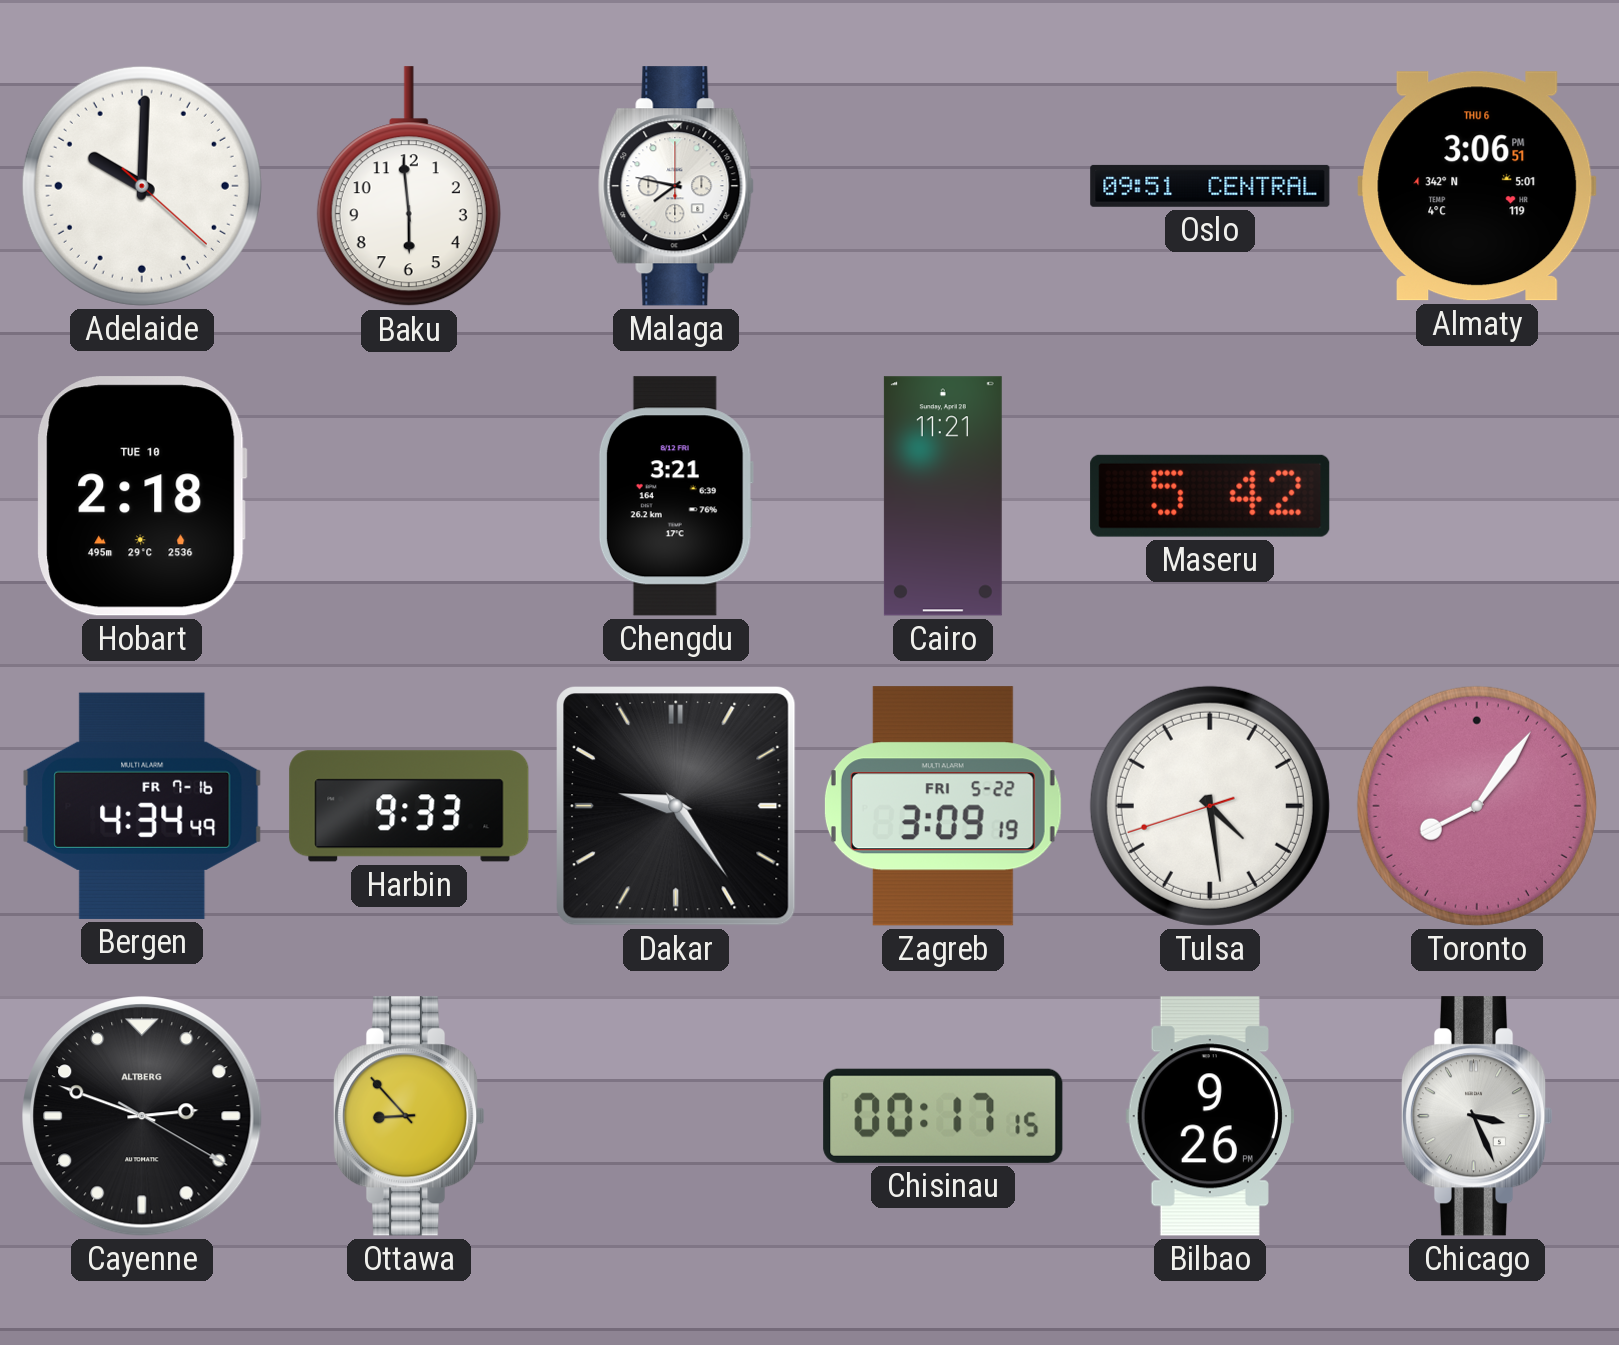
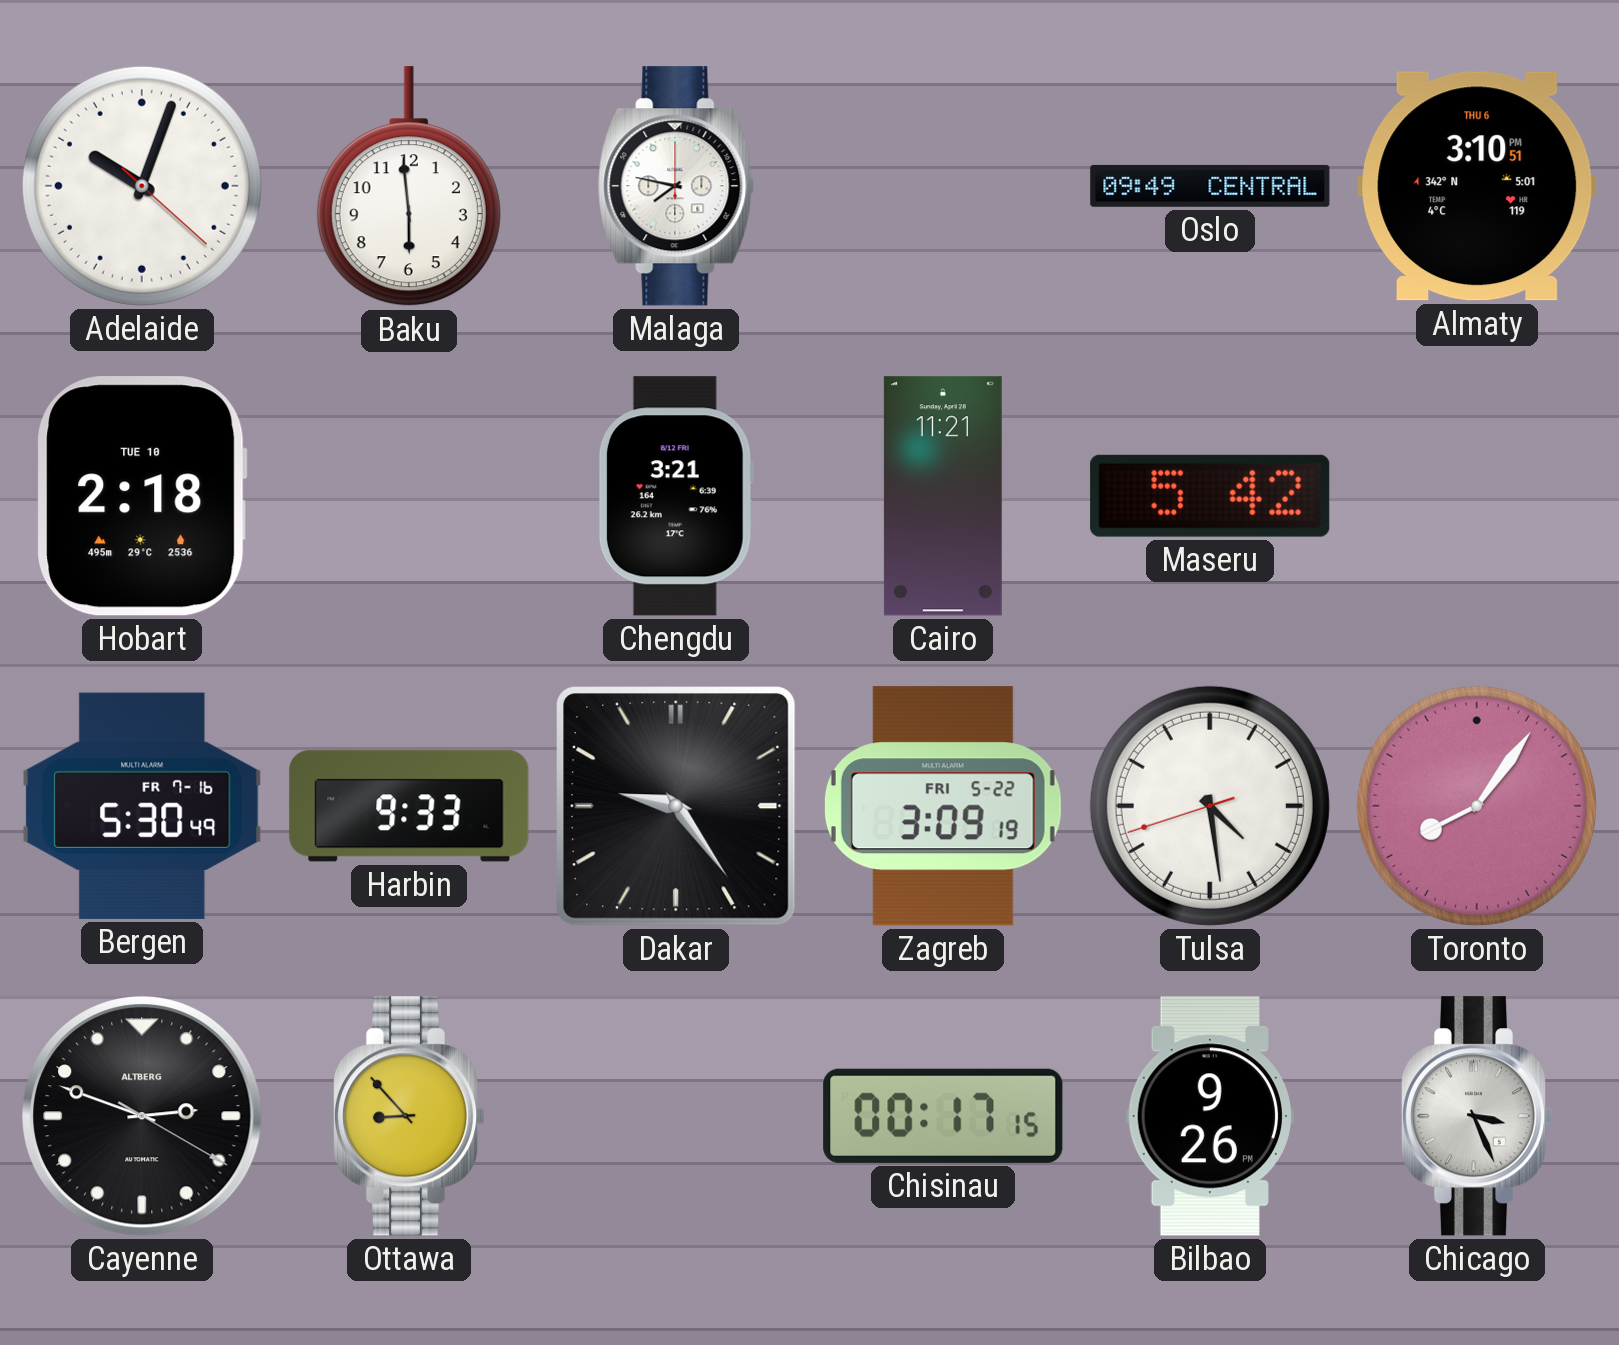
Adelaide: 10:00 -> 10:03
Oslo: 09:51 -> 09:49
Almaty: 3:06 -> 3:10
Bergen: 4:34 -> 5:30
